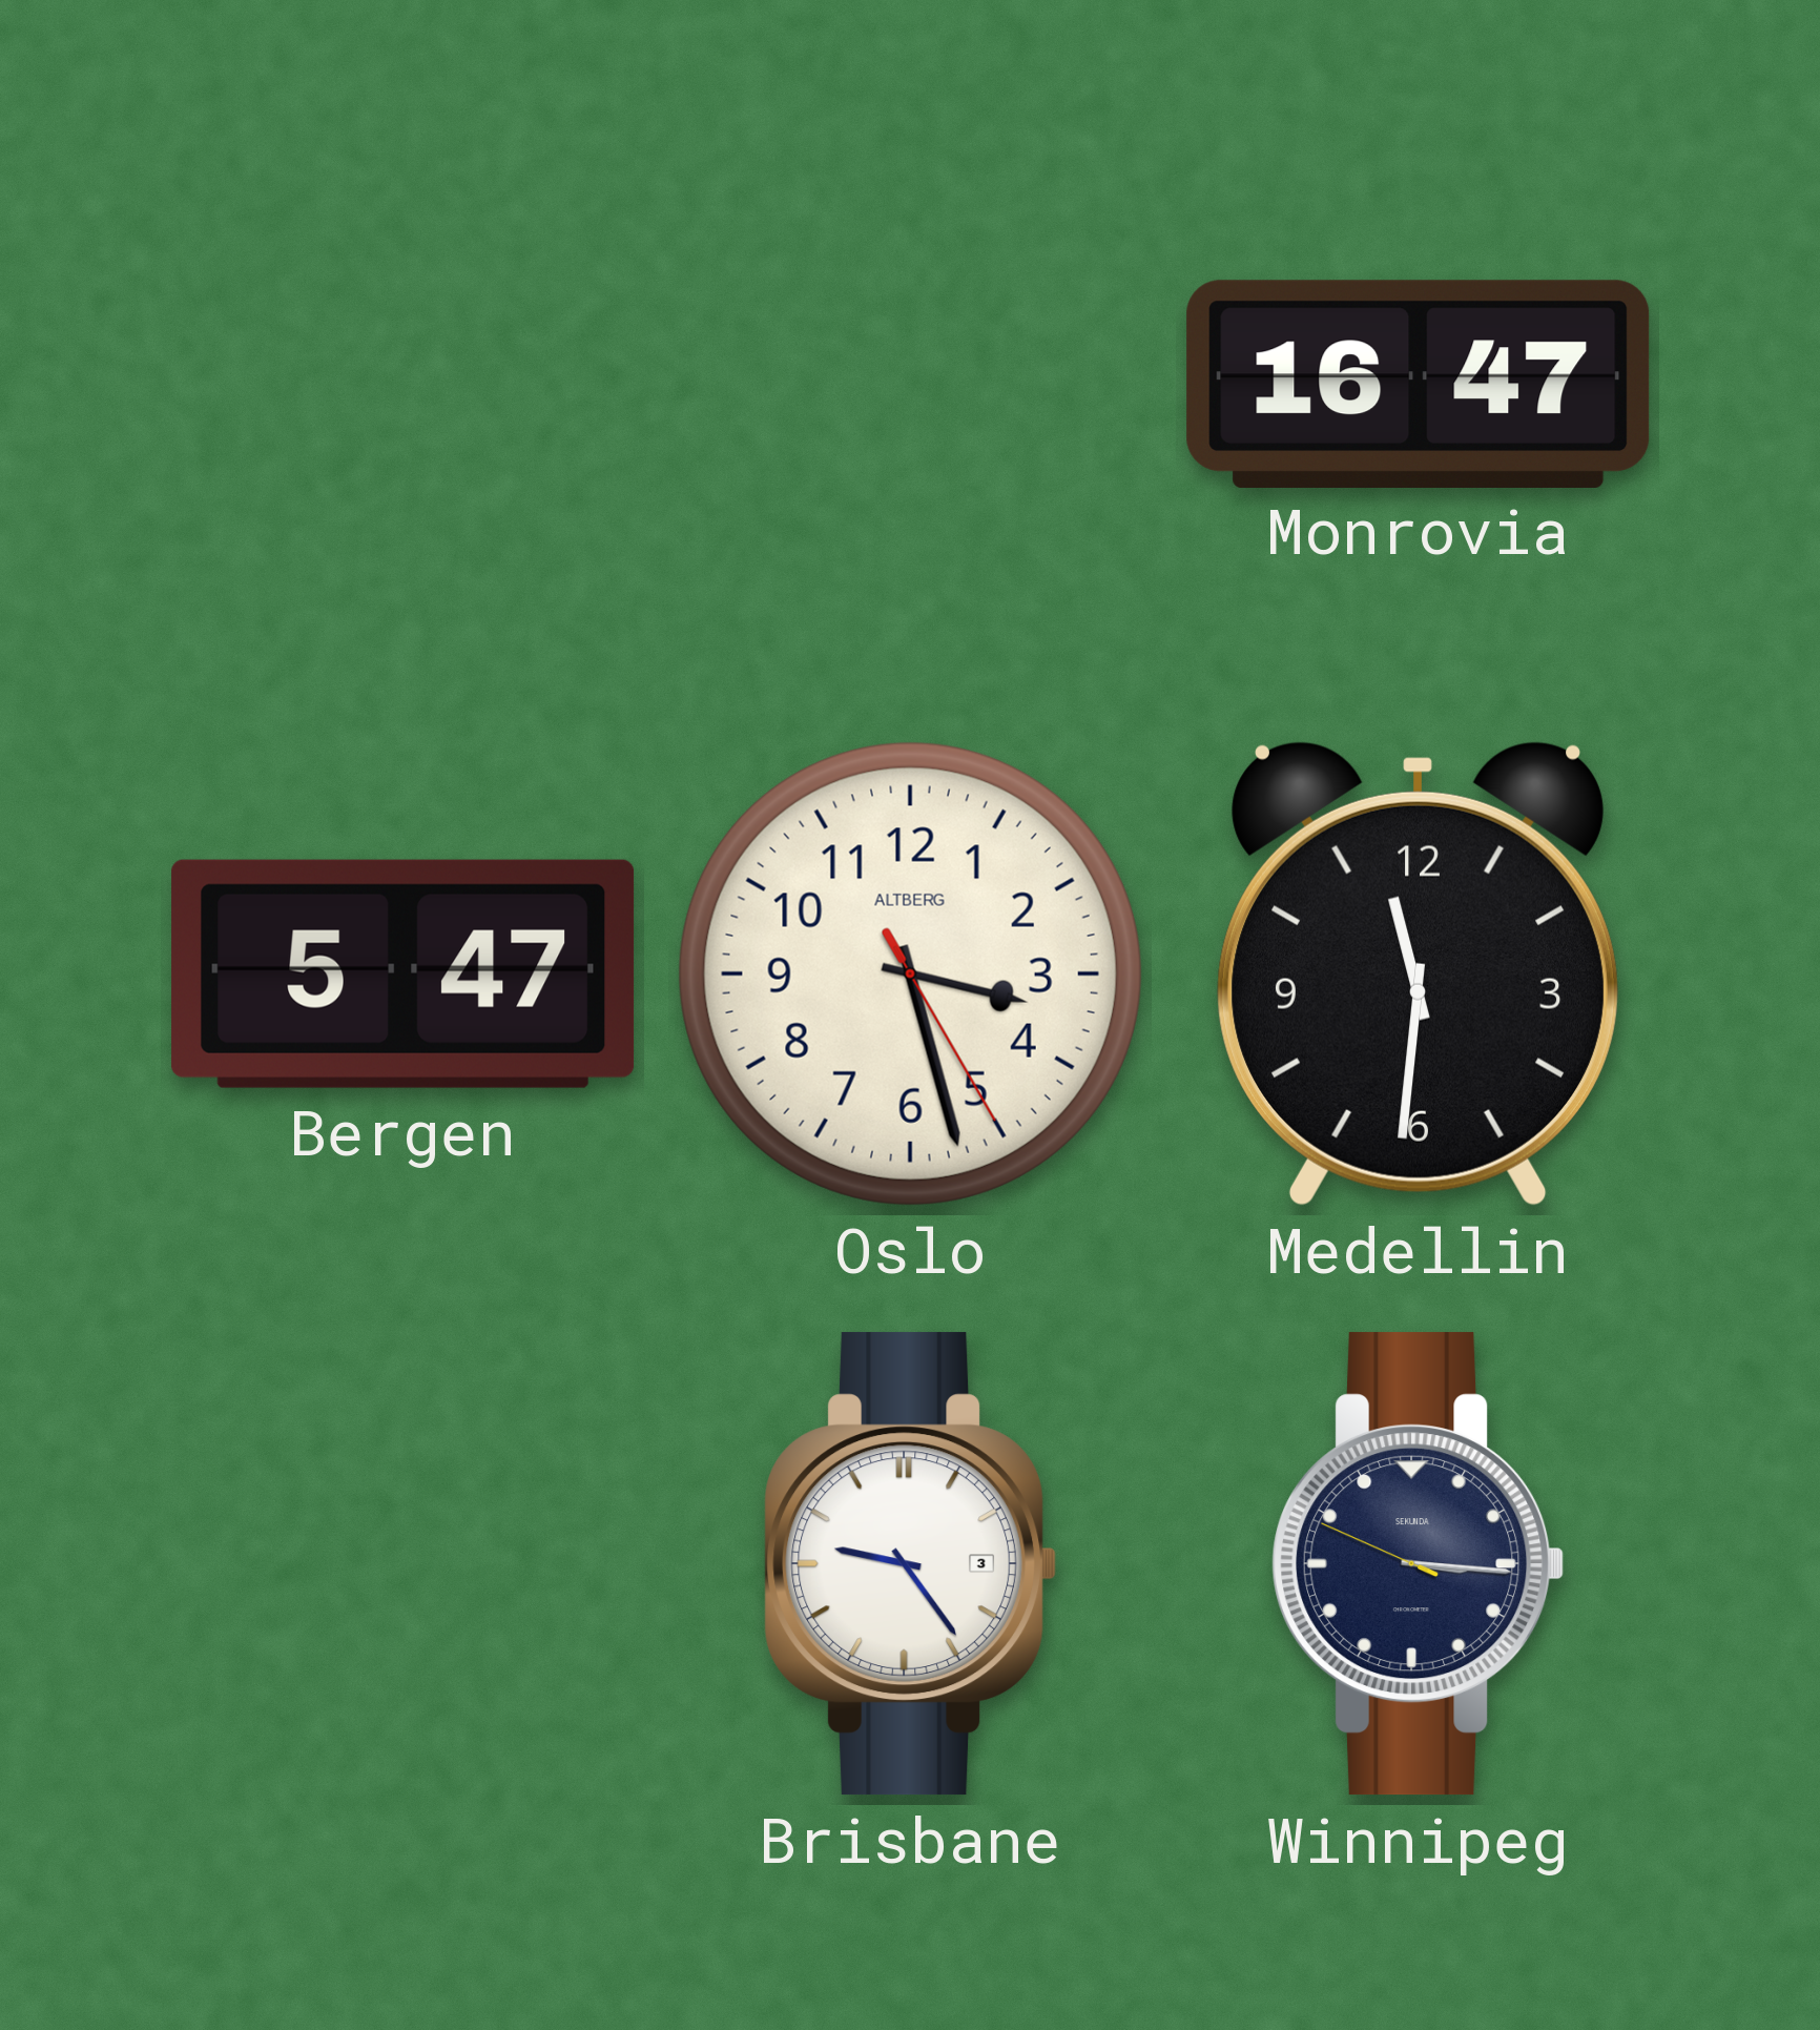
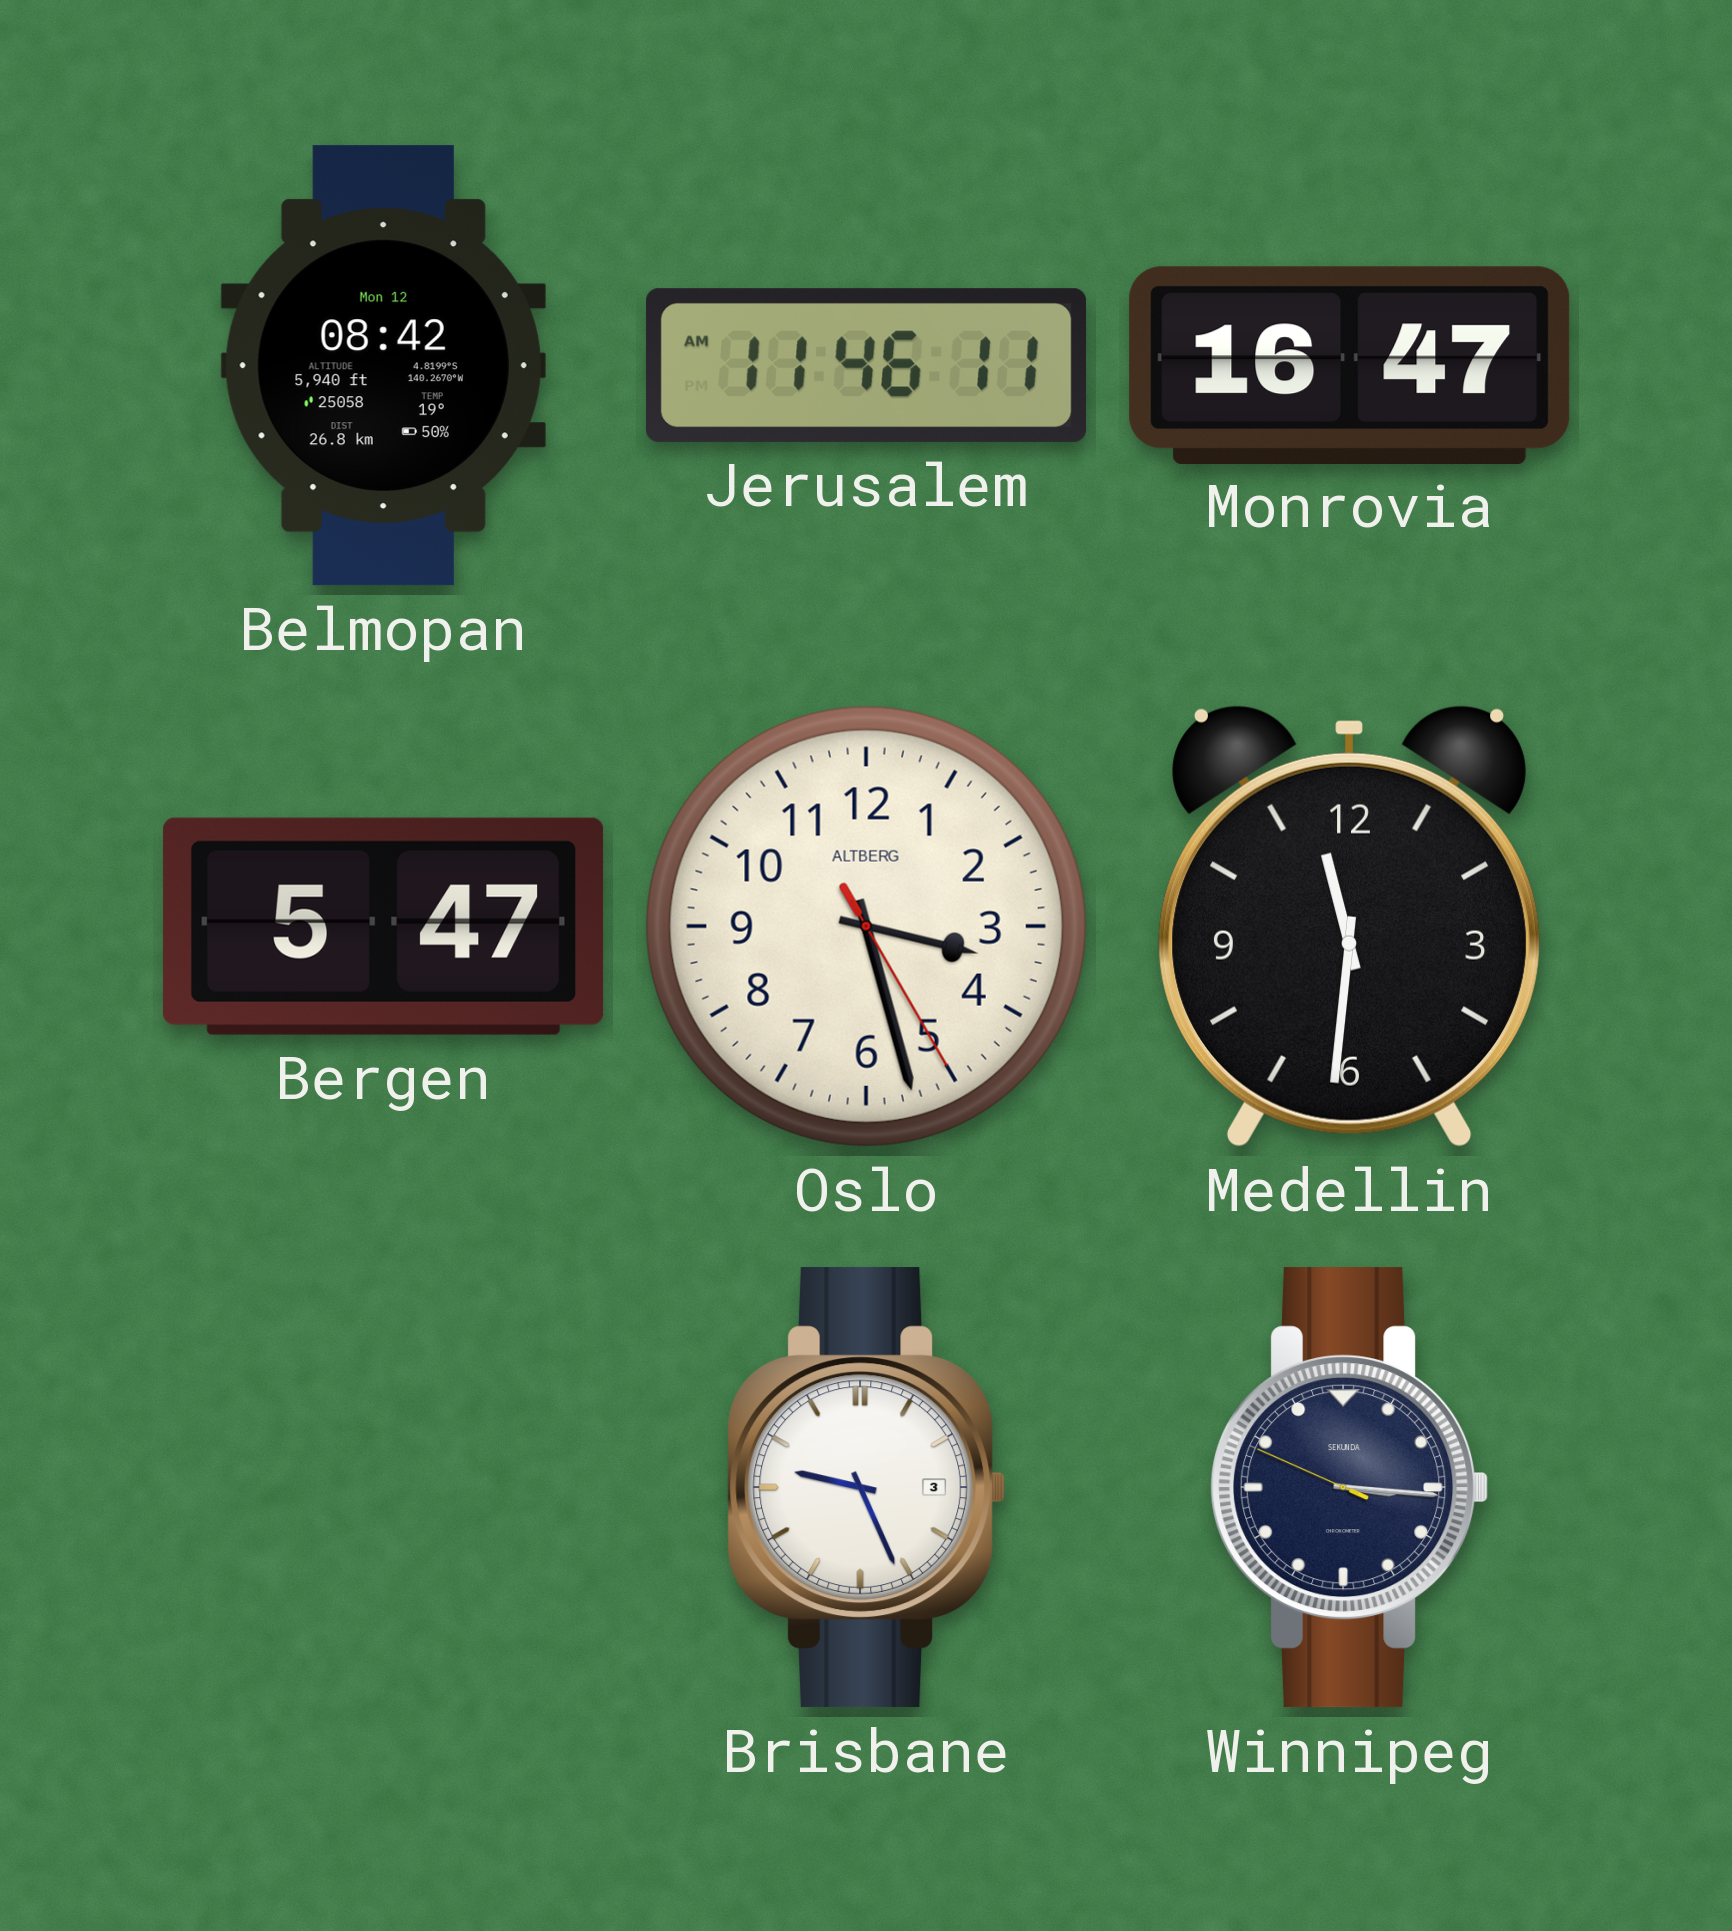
Belmopan: none -> 08:42
Jerusalem: none -> 11:46
Brisbane: 9:24 -> 9:26
